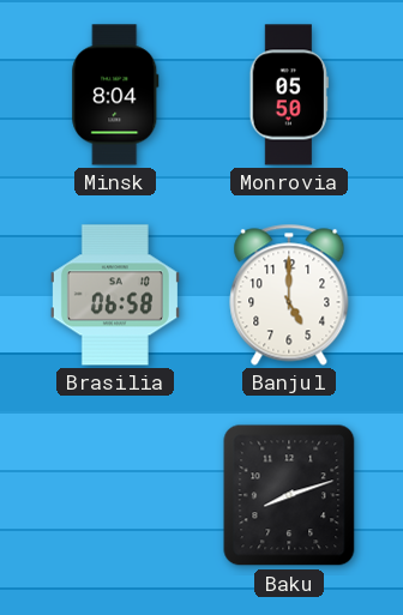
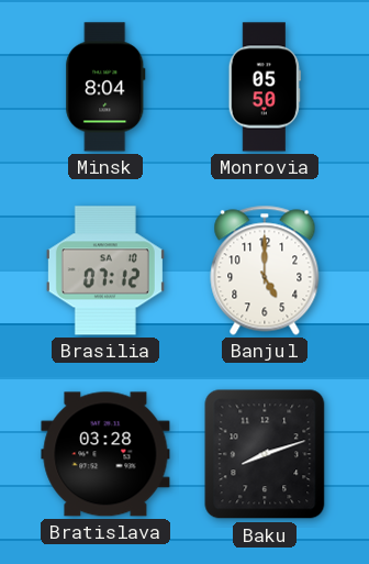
Brasilia: 06:58 -> 07:12
Bratislava: none -> 03:28
